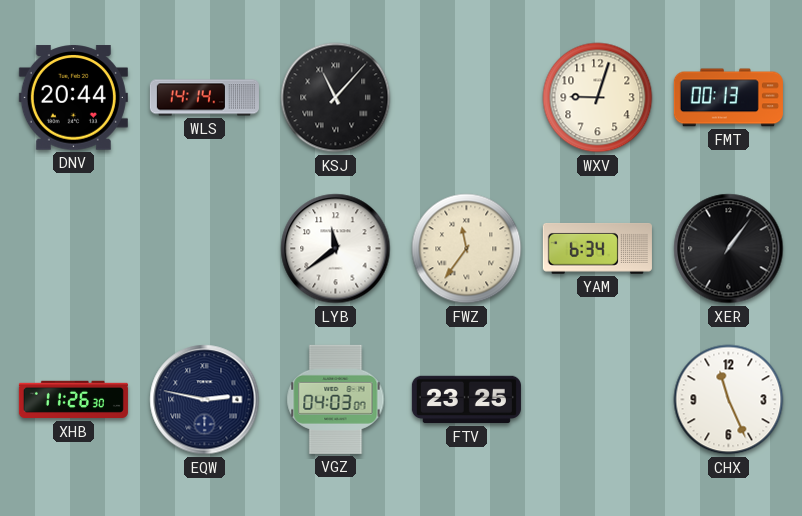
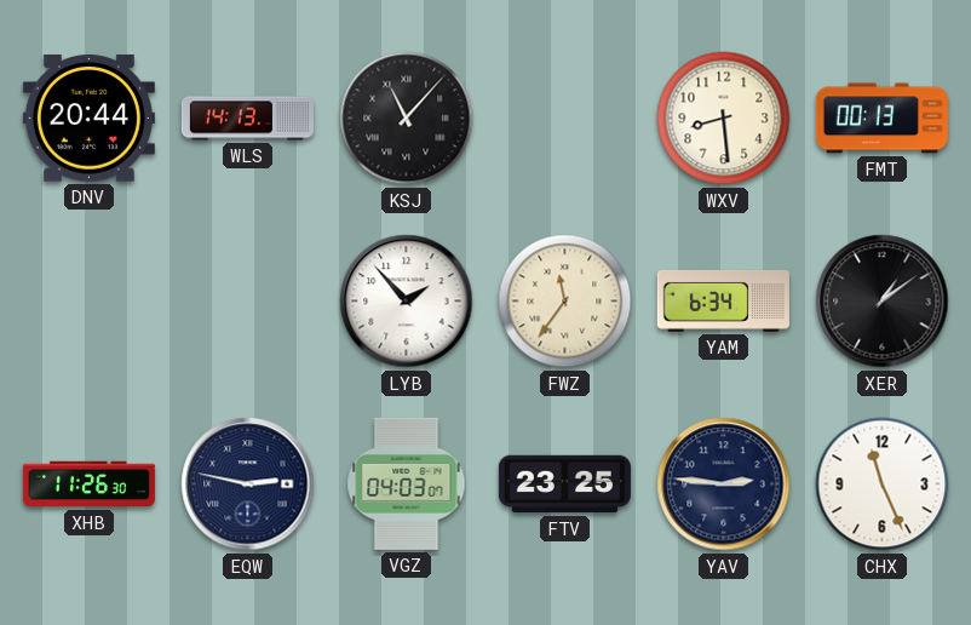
WLS: 14:14 -> 14:13
WXV: 9:03 -> 8:29
LYB: 11:39 -> 1:53
XER: 1:06 -> 1:09
YAV: none -> 2:46
